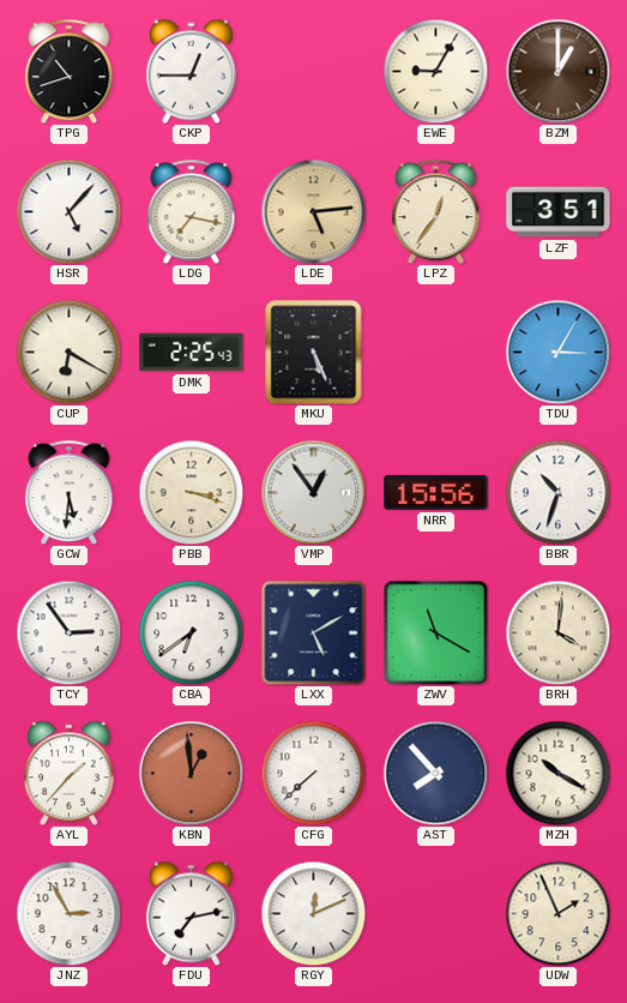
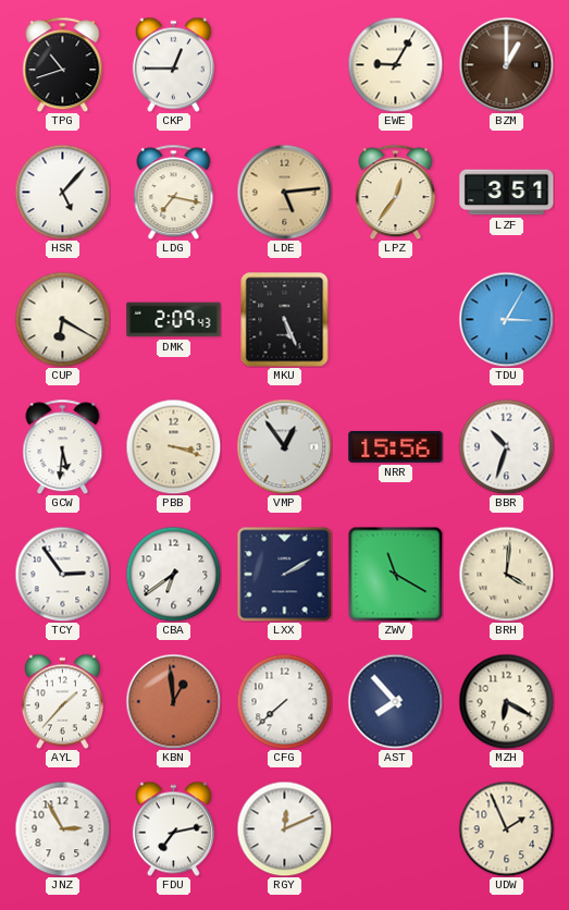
DMK: 2:25 -> 2:09
LXX: 5:10 -> 2:10
MZH: 10:20 -> 6:20
